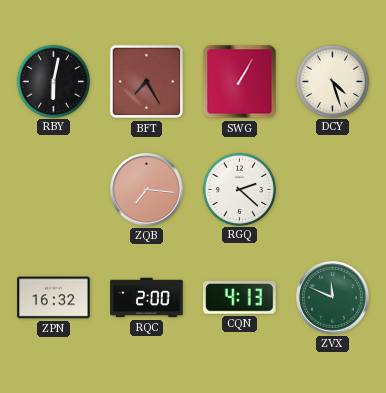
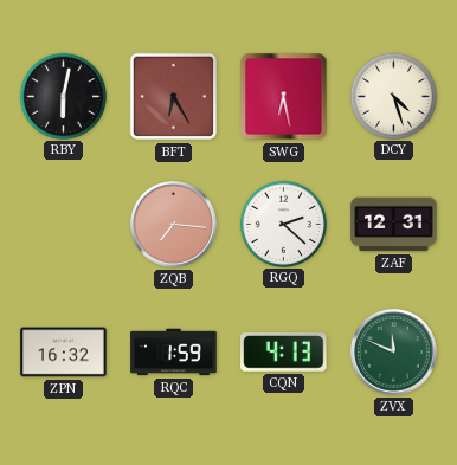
BFT: 7:25 -> 6:25
SWG: 1:05 -> 6:28
ZAF: none -> 12:31
RQC: 2:00 -> 1:59
